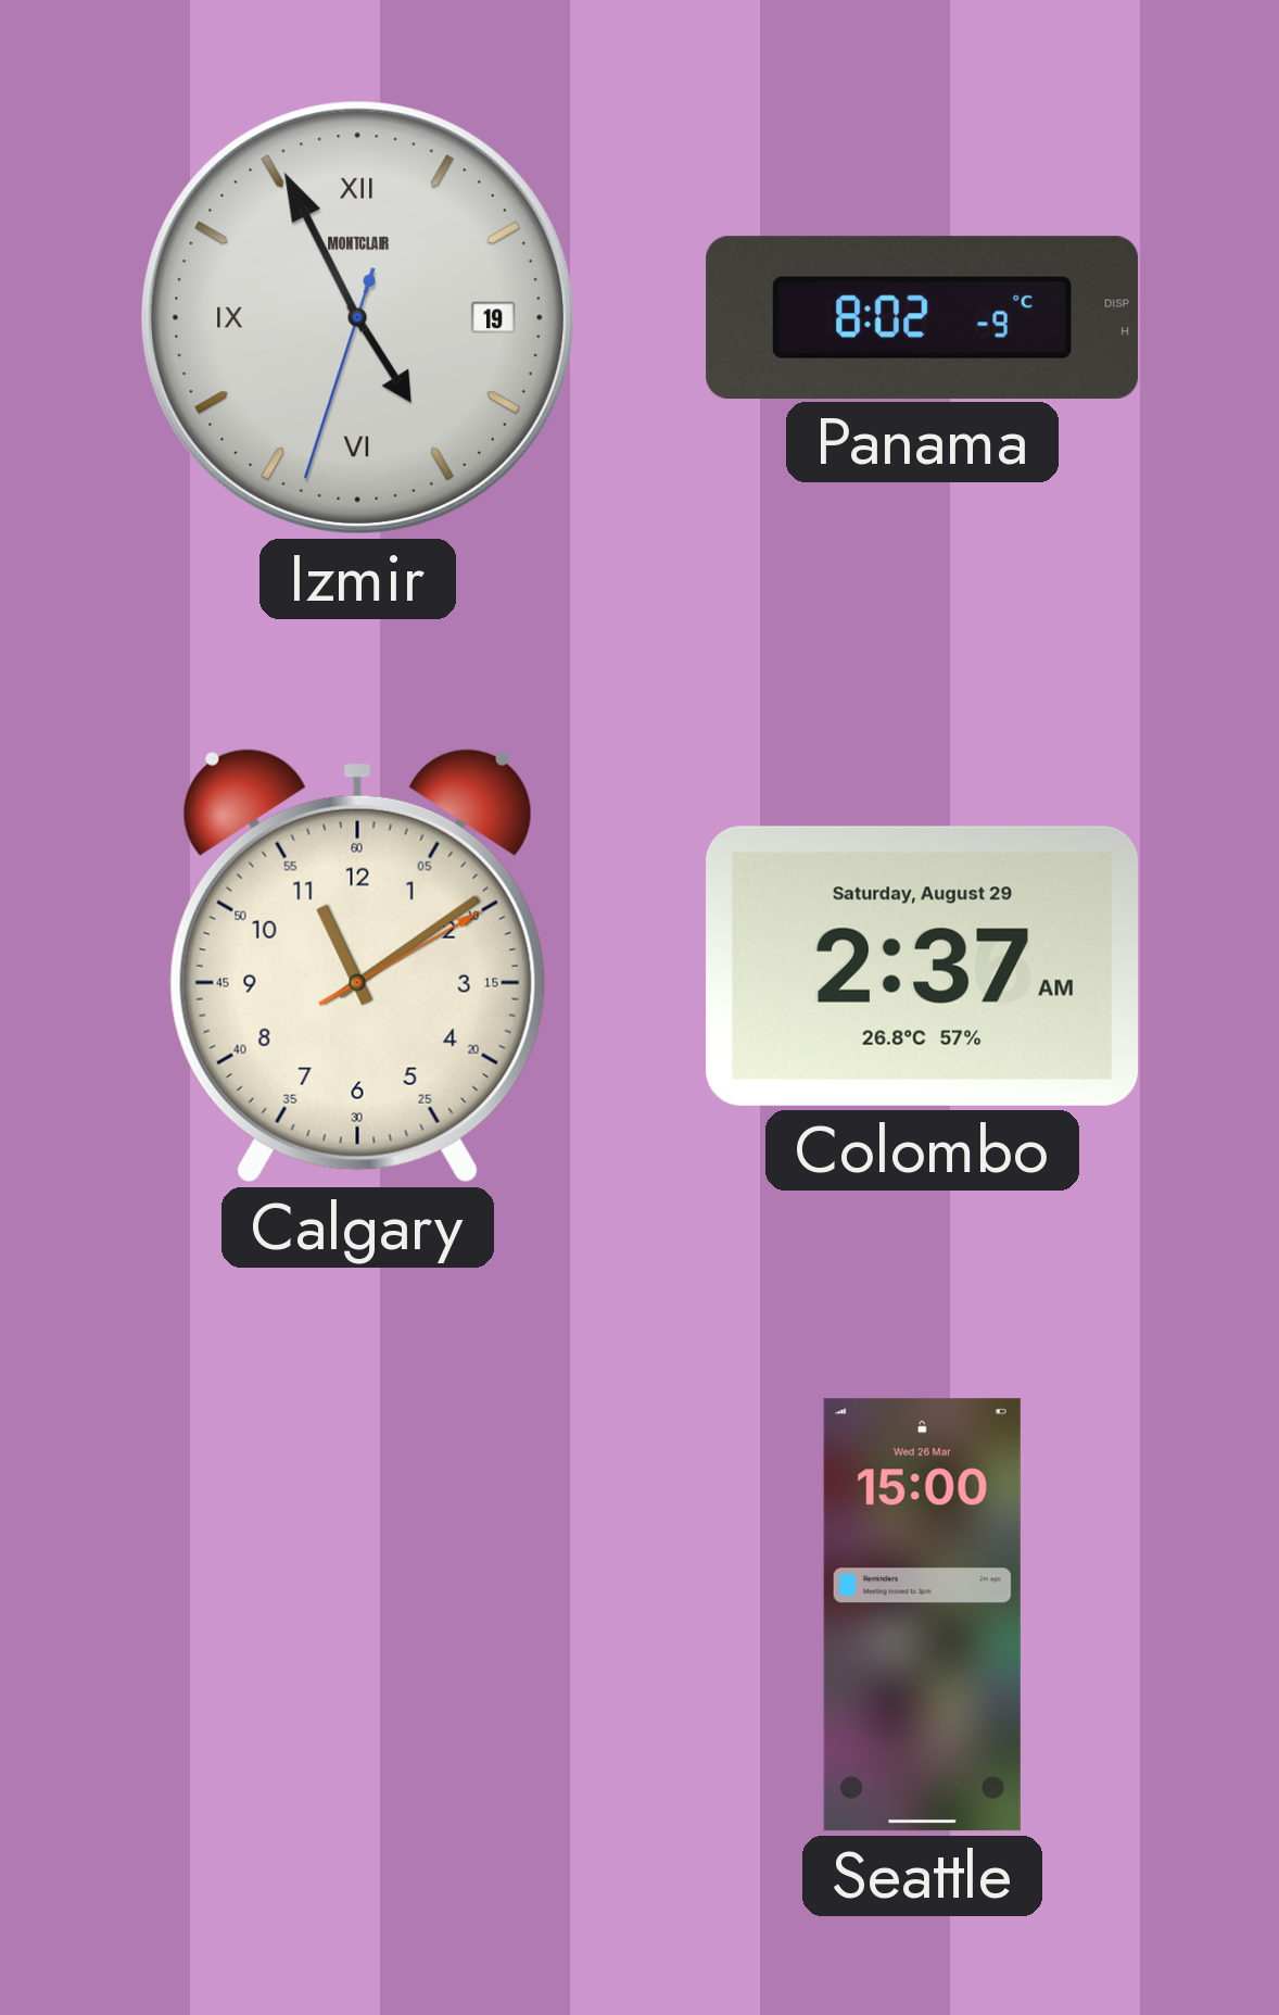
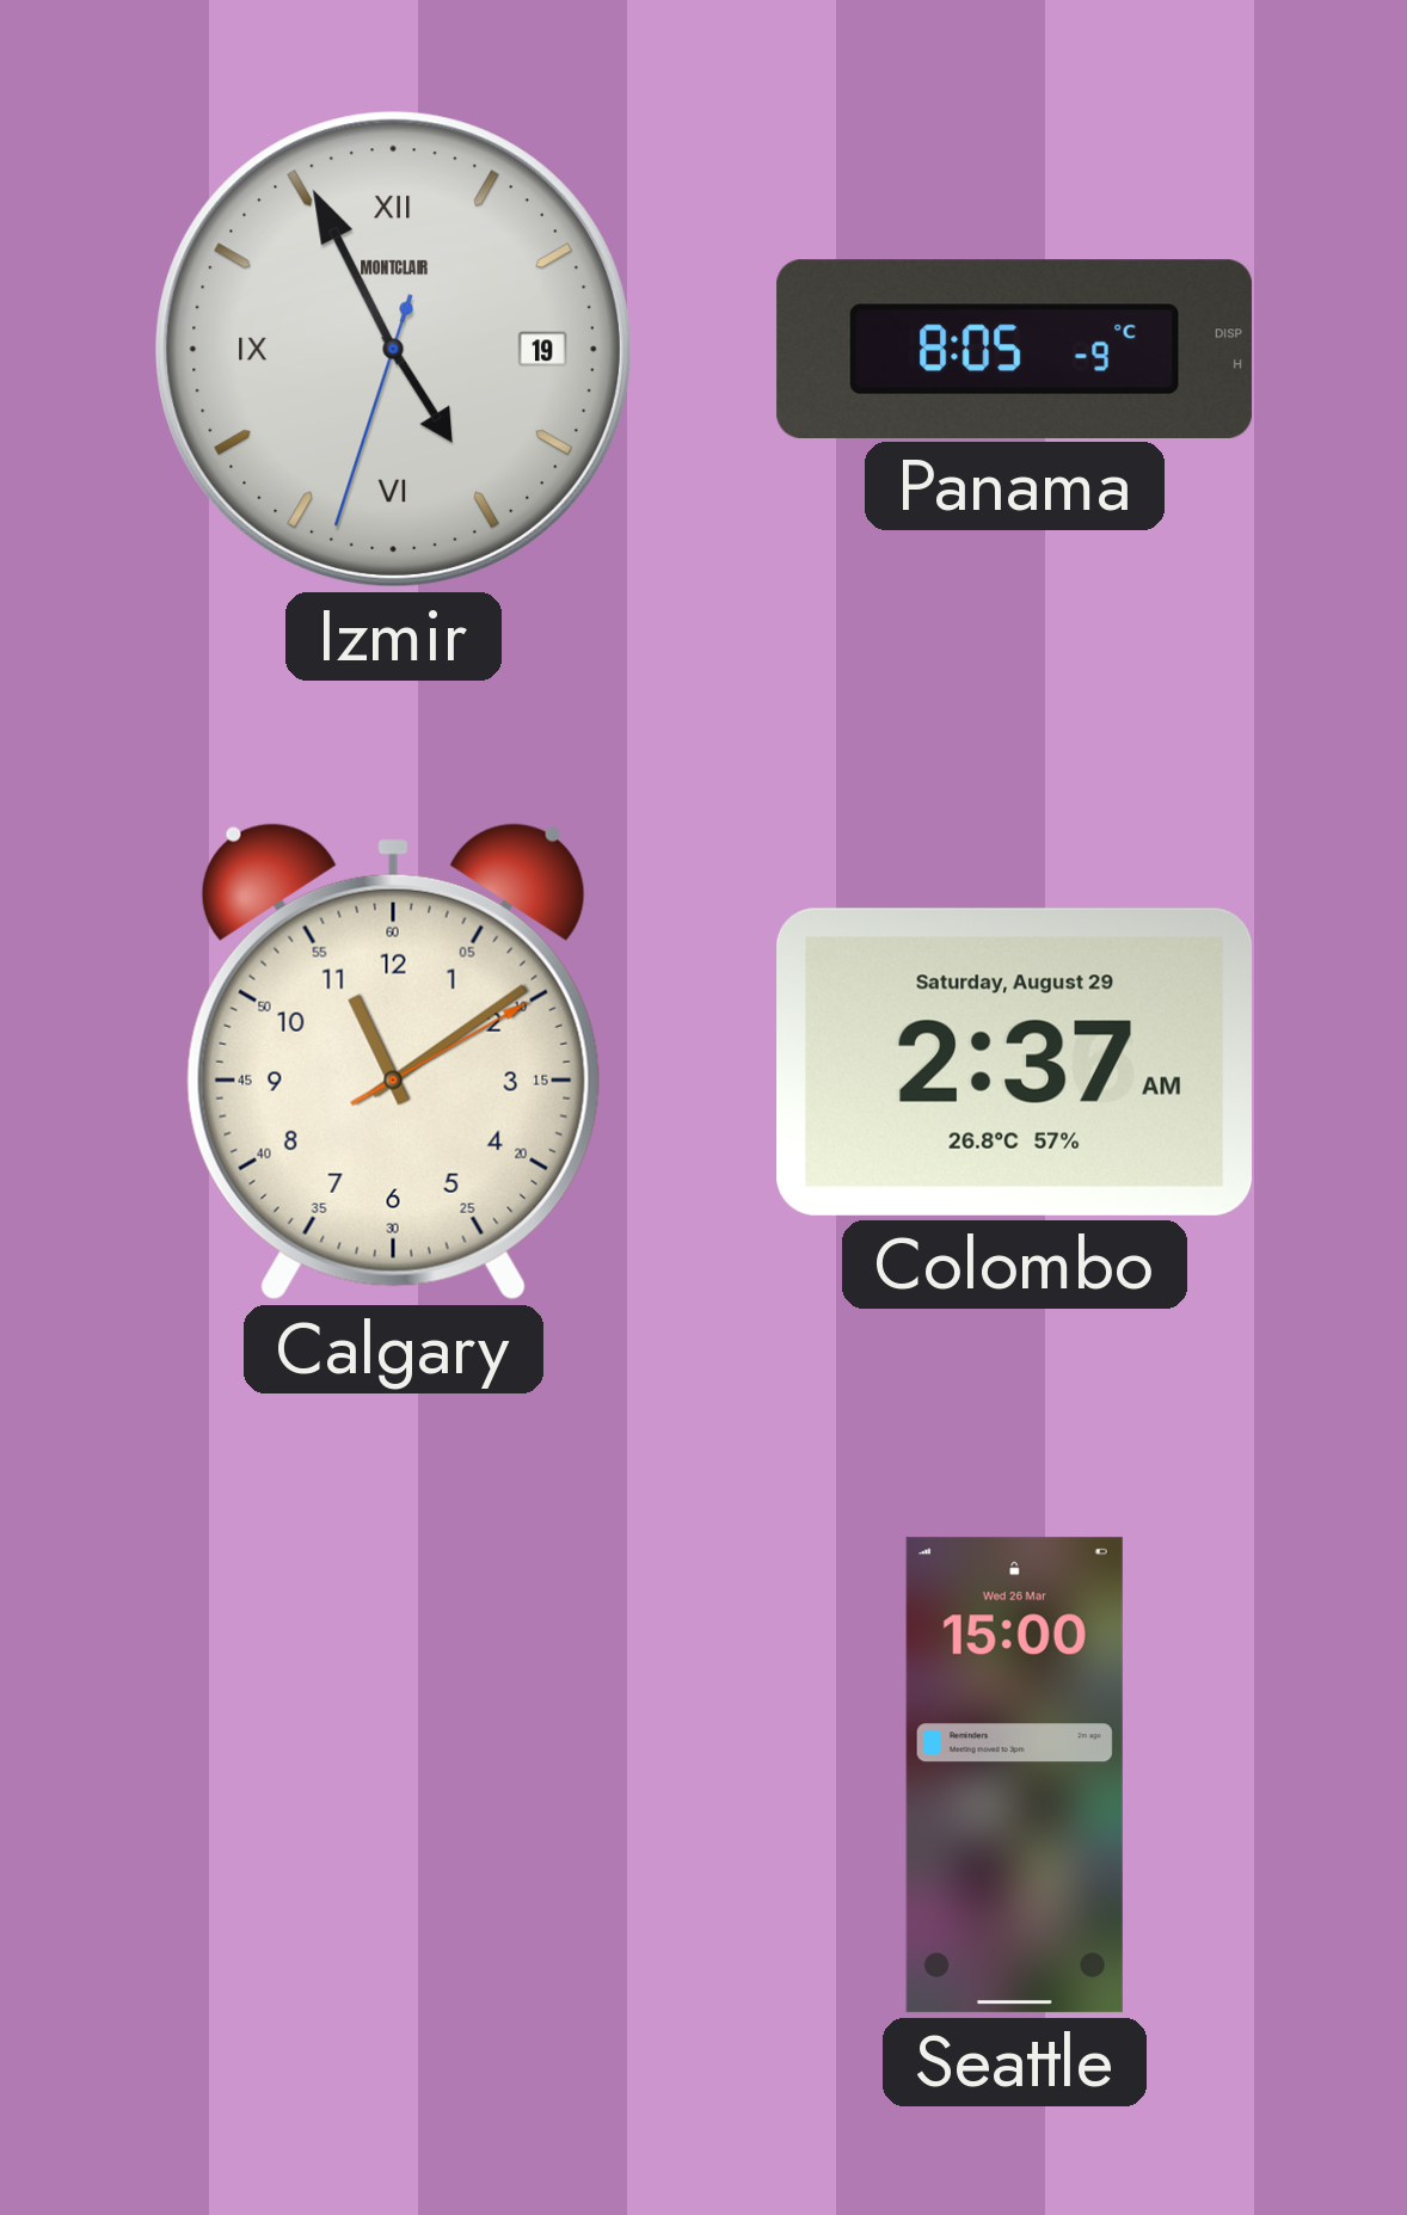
Panama: 8:02 -> 8:05
